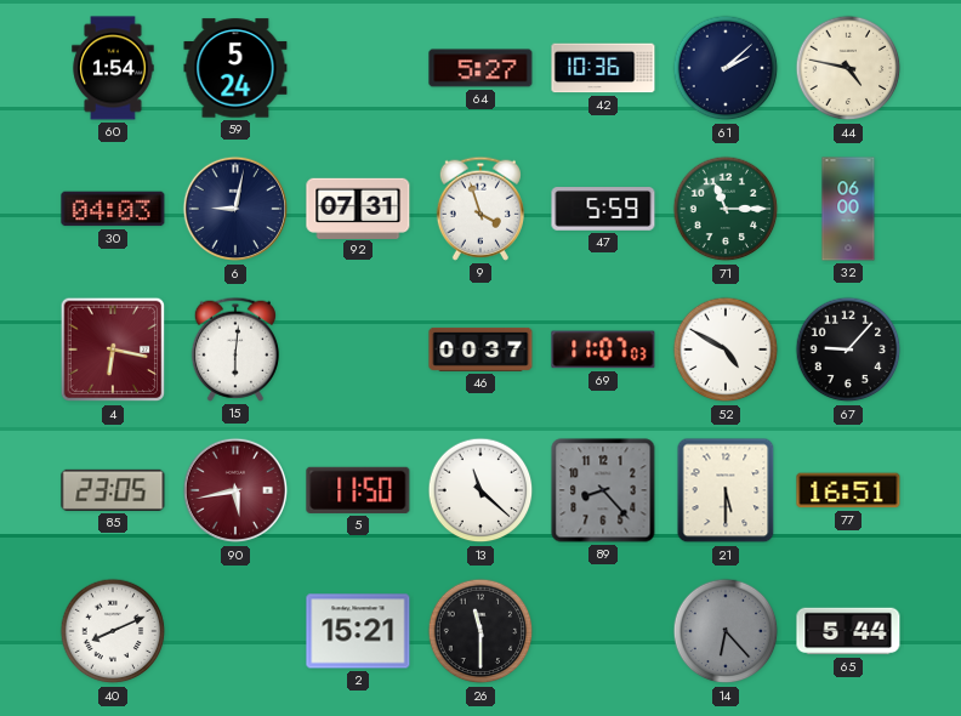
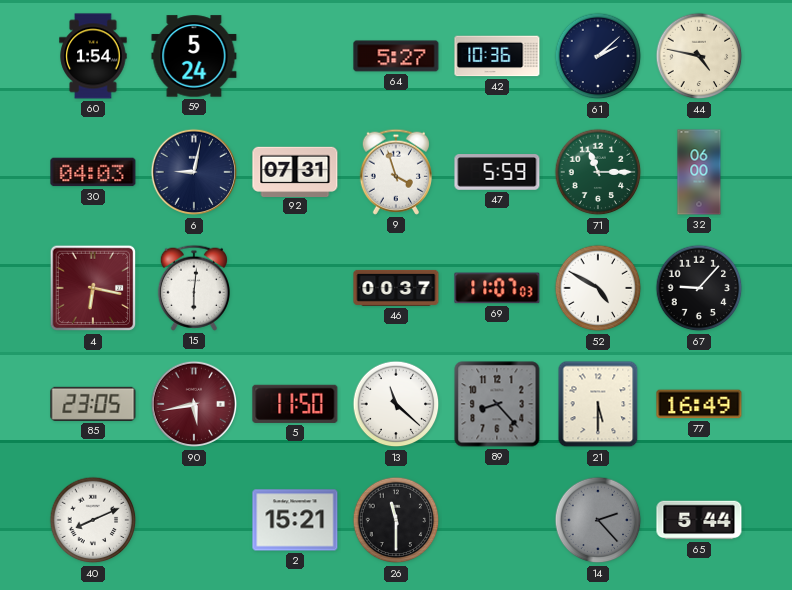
77: 16:51 -> 16:49
14: 6:23 -> 2:23
